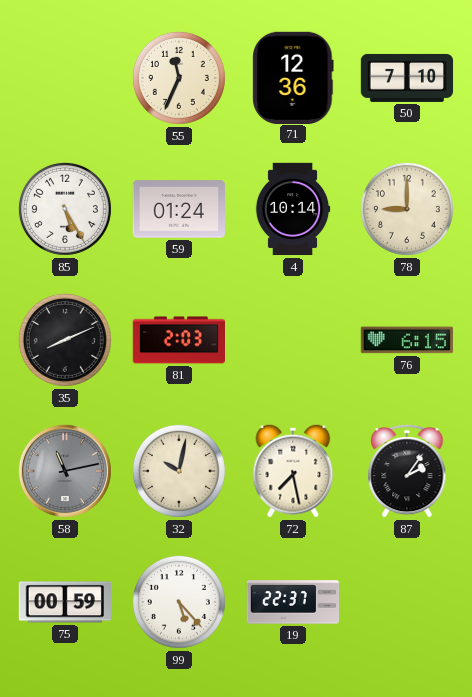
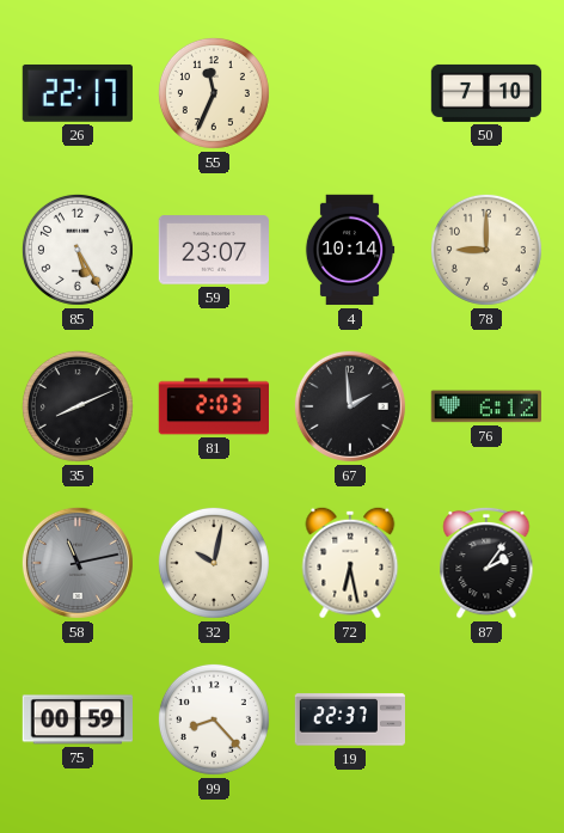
26: none -> 22:17
71: 12:36 -> none
59: 01:24 -> 23:07
67: none -> 1:59
76: 6:15 -> 6:12
72: 7:28 -> 6:28
99: 5:23 -> 8:23
